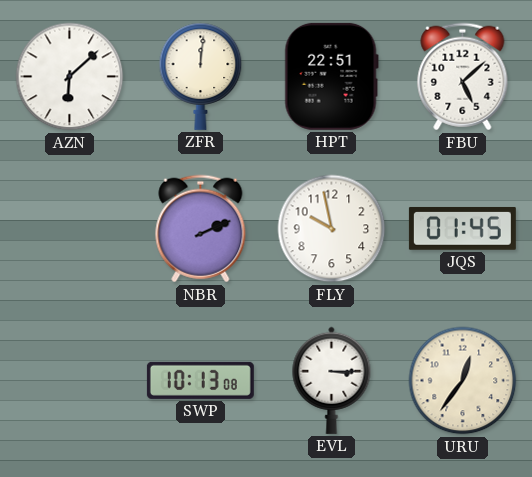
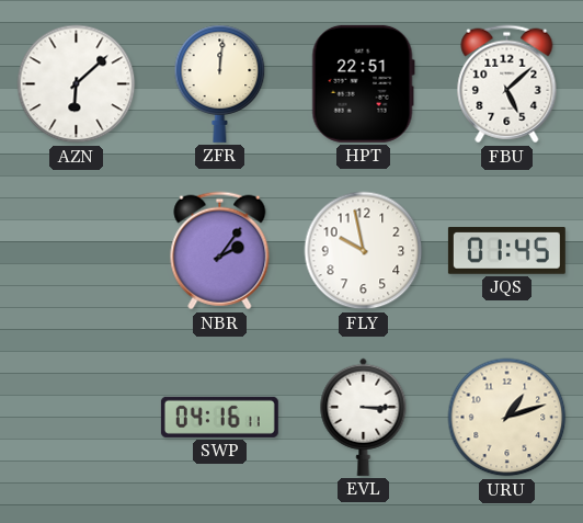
NBR: 2:11 -> 2:06
SWP: 10:13 -> 04:16
URU: 12:36 -> 1:12
